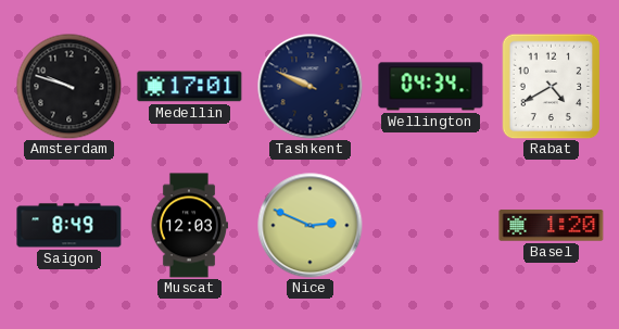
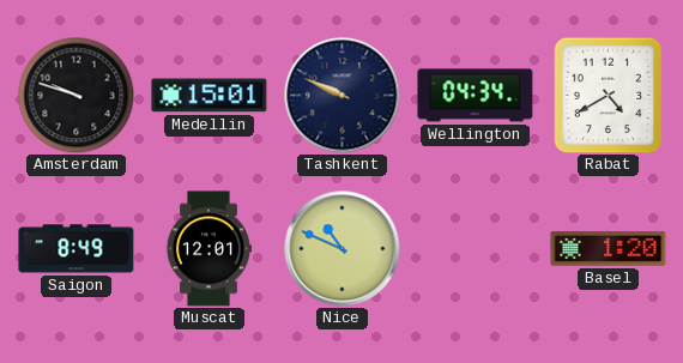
Medellin: 17:01 -> 15:01
Muscat: 12:03 -> 12:01
Nice: 2:49 -> 10:49
